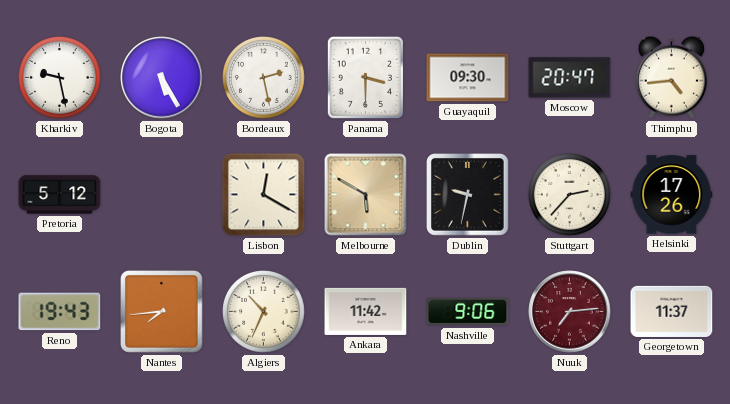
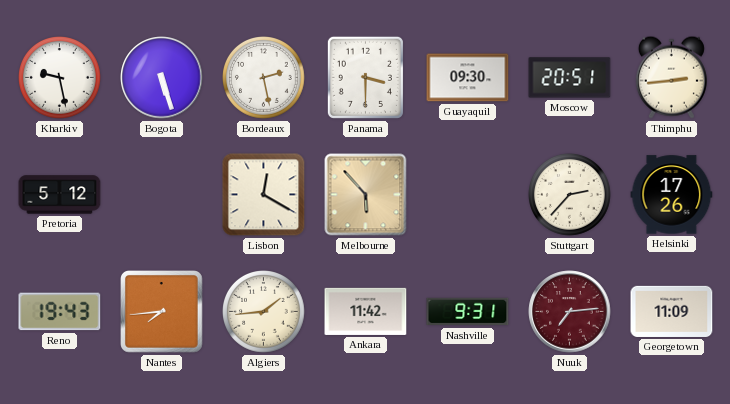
Bogota: 5:25 -> 5:27
Moscow: 20:47 -> 20:51
Thimphu: 4:44 -> 2:44
Melbourne: 5:50 -> 5:53
Dublin: 9:32 -> none
Algiers: 10:34 -> 1:44
Nashville: 9:06 -> 9:31
Georgetown: 11:37 -> 11:09
